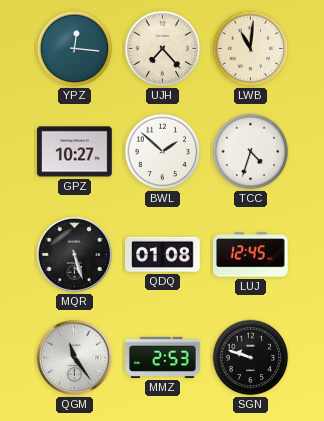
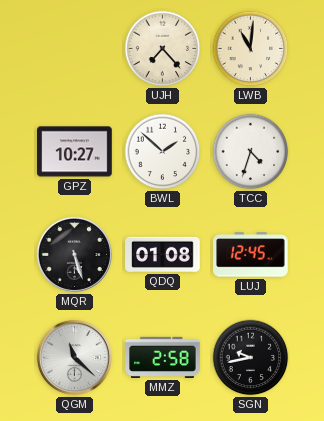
YPZ: 12:16 -> none
QGM: 11:24 -> 11:22
MMZ: 2:53 -> 2:58
SGN: 9:48 -> 9:43
